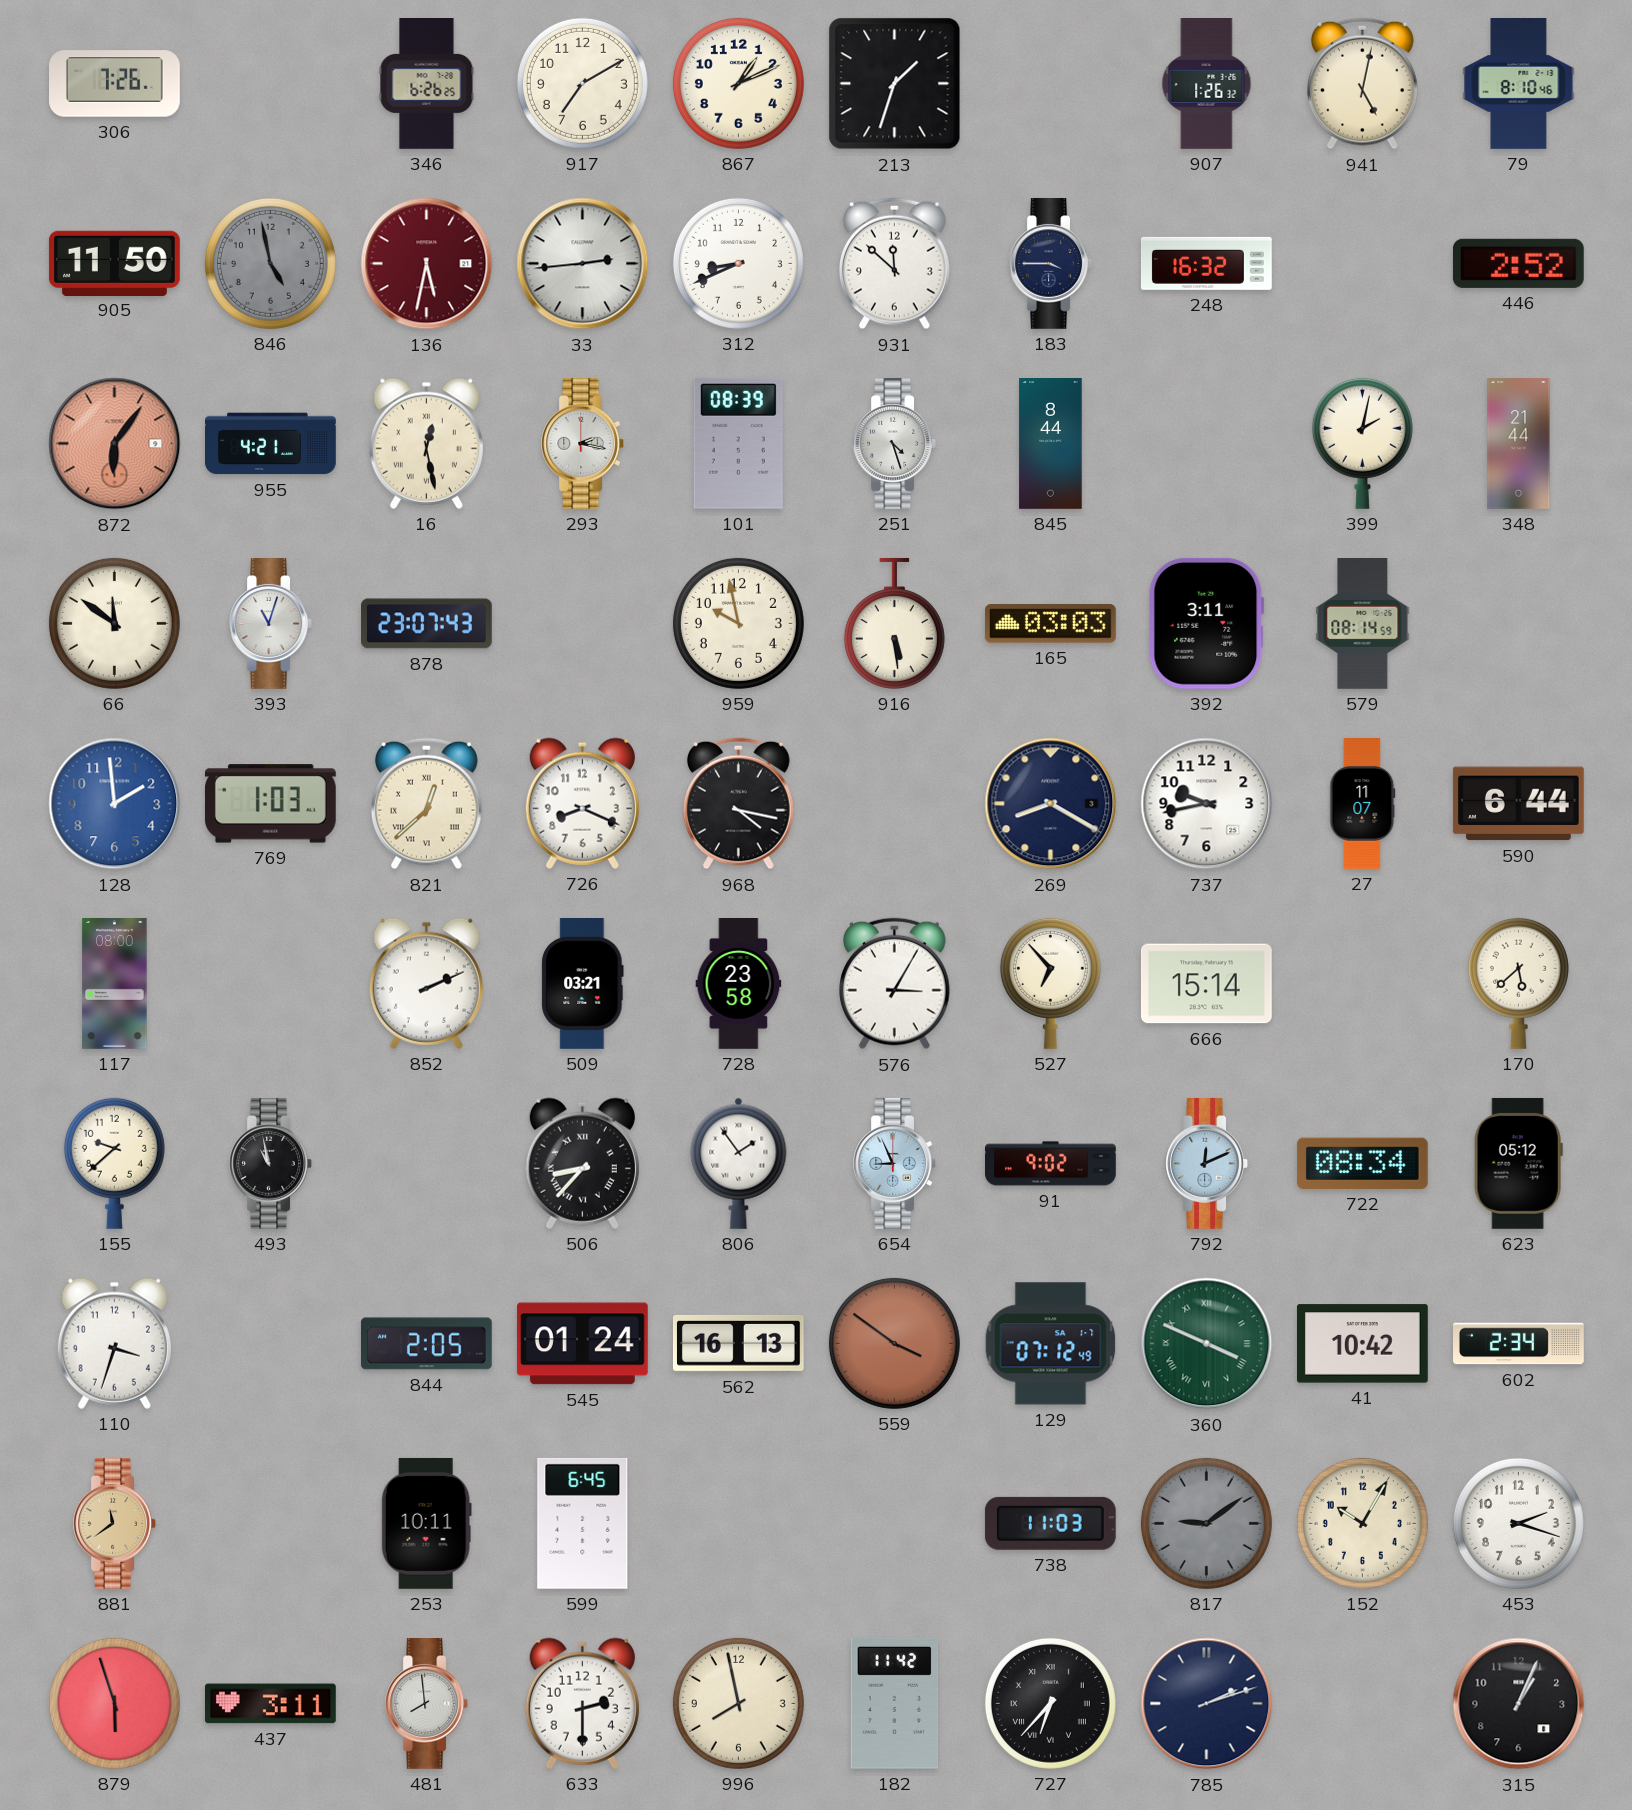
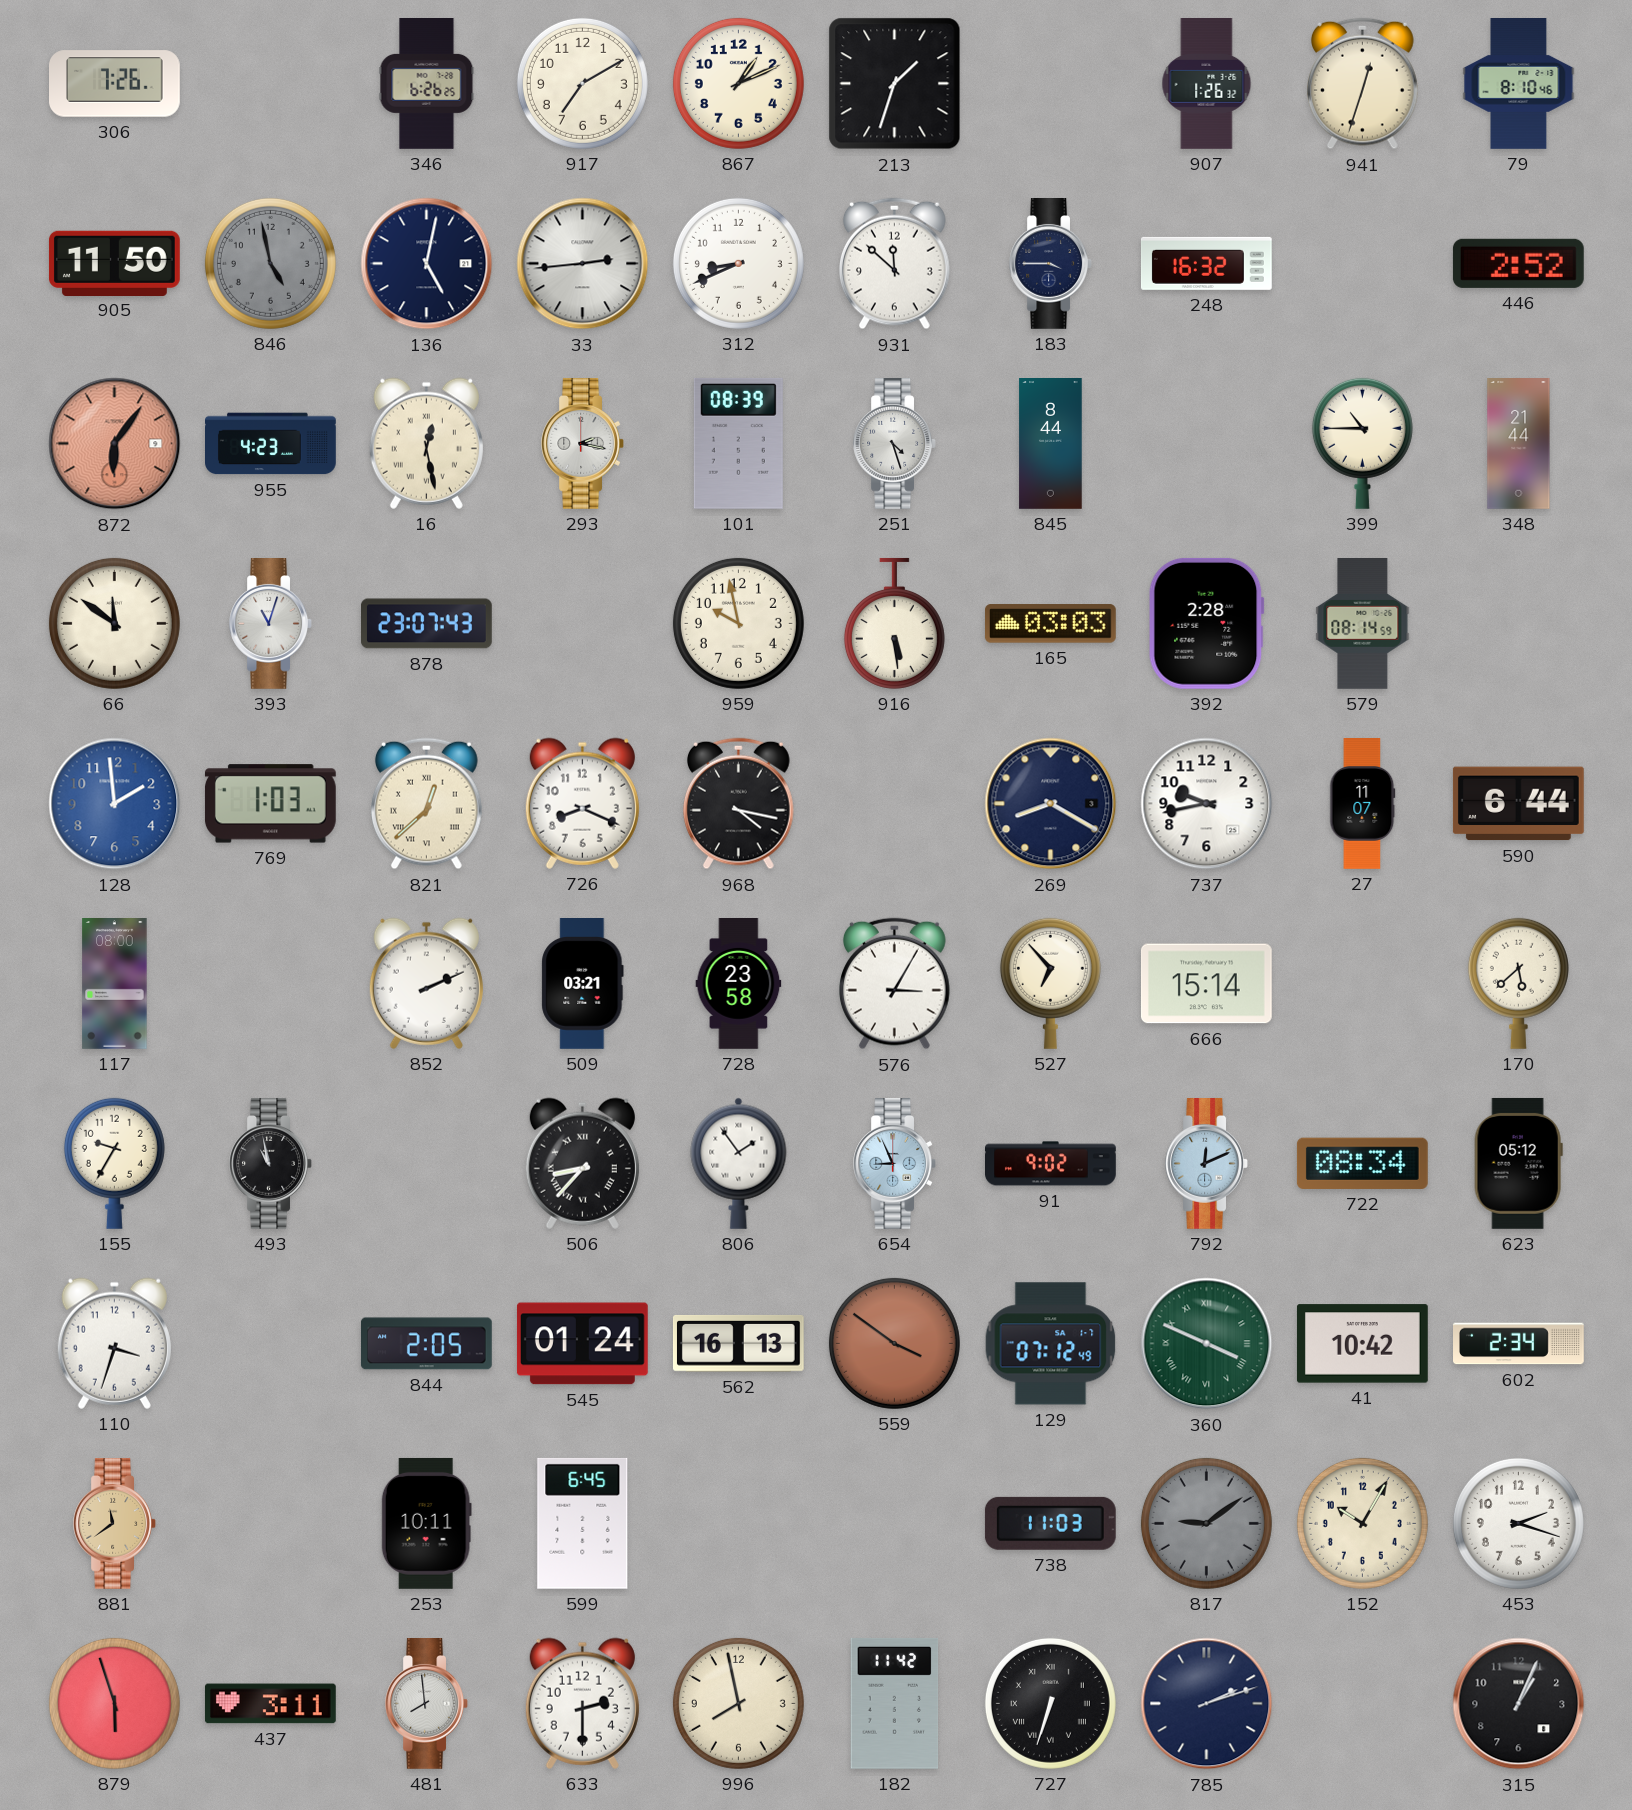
941: 5:02 -> 12:33
136: 5:32 -> 5:02
136 dial: burgundy -> navy
955: 4:21 -> 4:23
399: 2:02 -> 10:45
392: 3:11 -> 2:28
155: 9:38 -> 9:35
727: 6:37 -> 6:33
